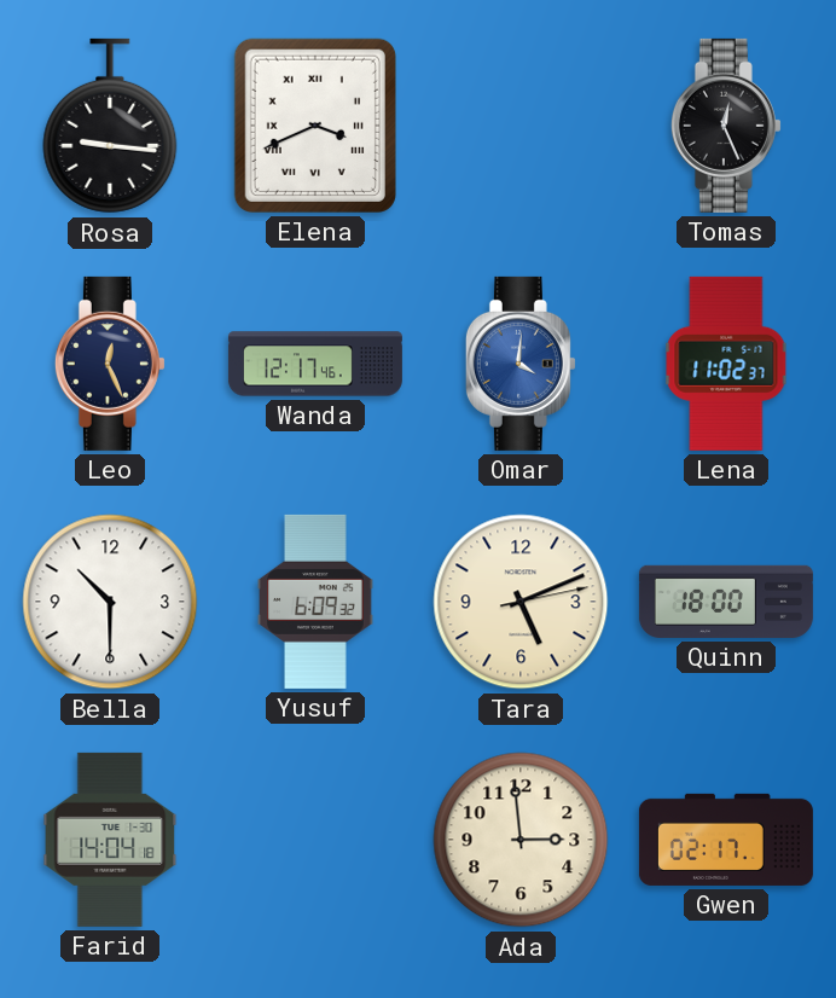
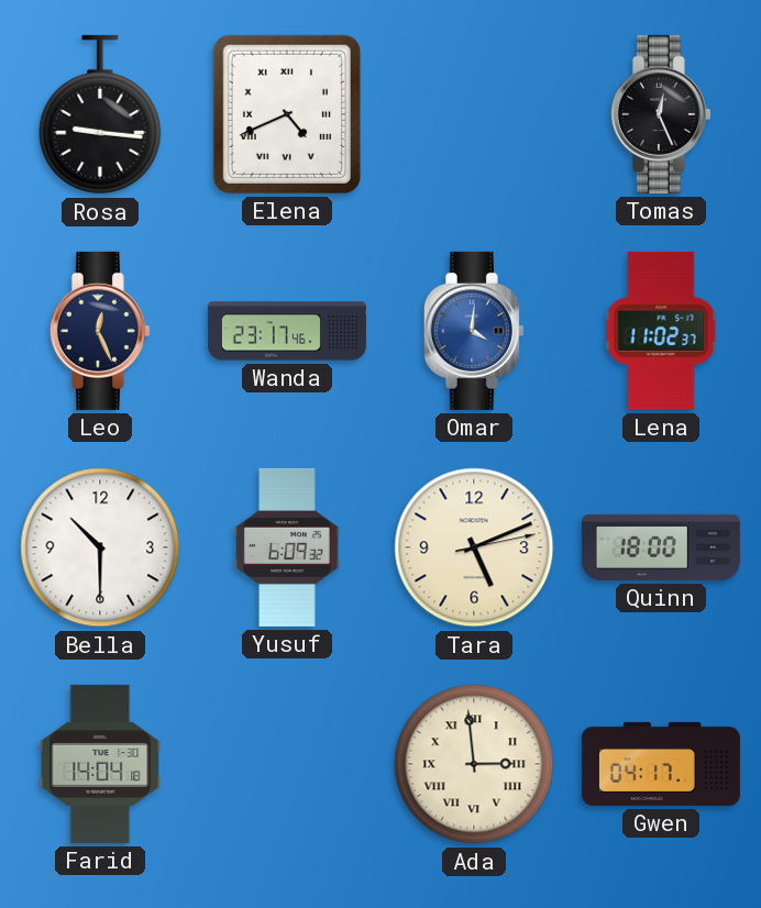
Elena: 3:41 -> 4:41
Wanda: 12:17 -> 23:17
Ada numerals: Arabic -> Roman
Gwen: 02:17 -> 04:17
